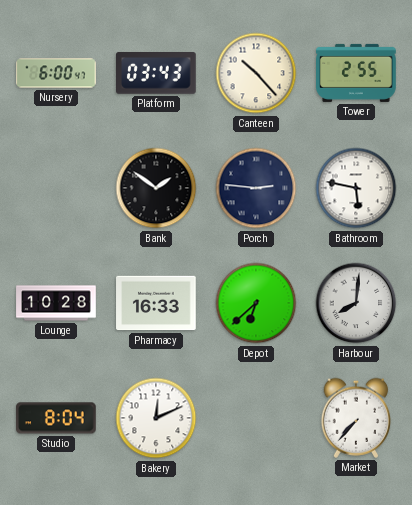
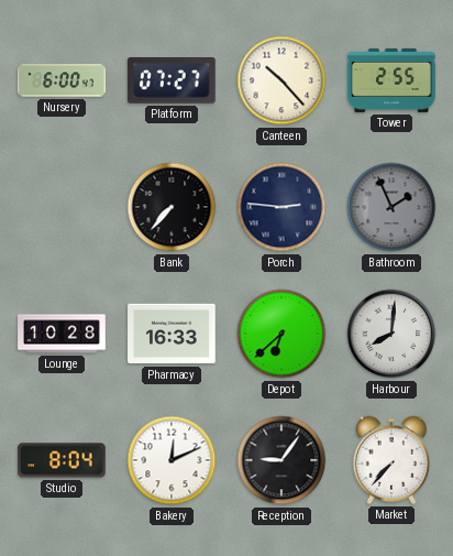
Platform: 03:43 -> 07:27
Bank: 1:51 -> 7:37
Bathroom: 5:47 -> 1:56
Bathroom dial: white -> grey
Reception: none -> 9:06
